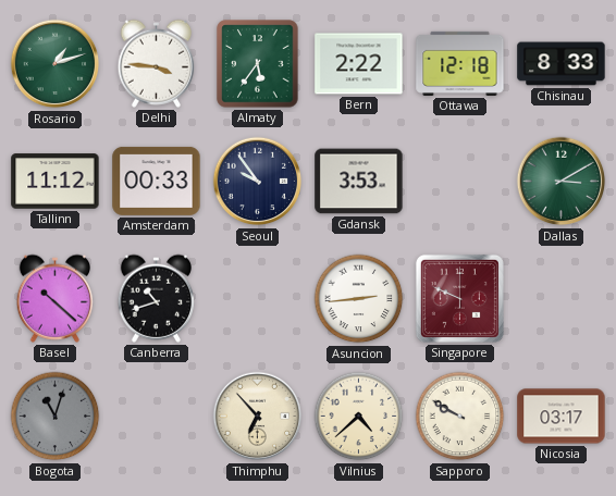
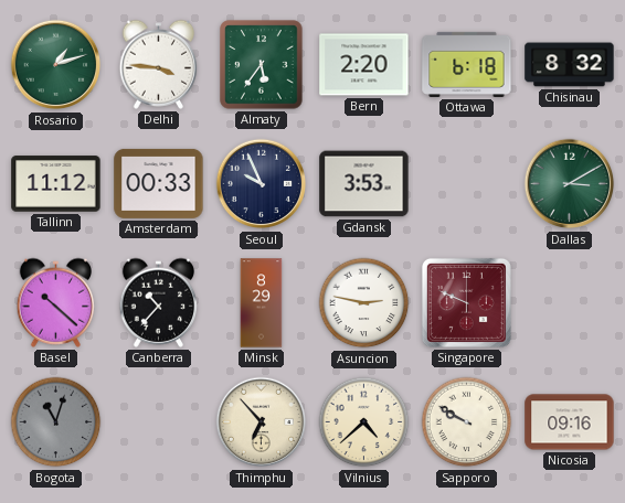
Bern: 2:22 -> 2:20
Ottawa: 12:18 -> 6:18
Chisinau: 8:33 -> 8:32
Seoul: 9:54 -> 9:56
Canberra: 10:42 -> 10:37
Minsk: none -> 8:29
Asuncion: 2:44 -> 2:47
Nicosia: 03:17 -> 09:16
